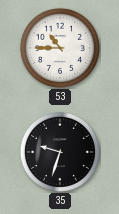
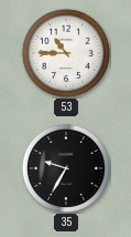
35: 9:33 -> 9:35
